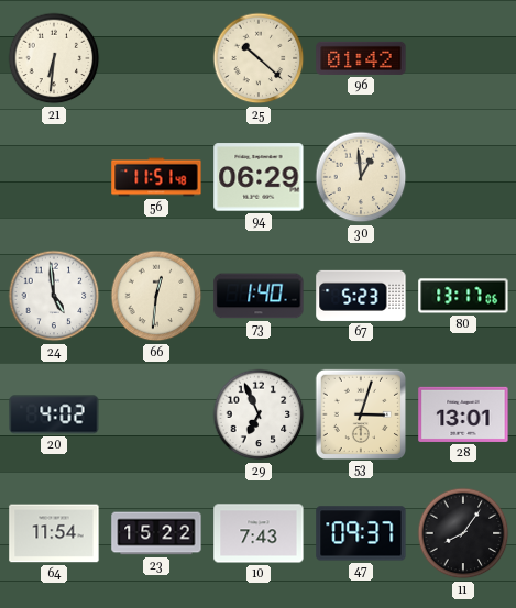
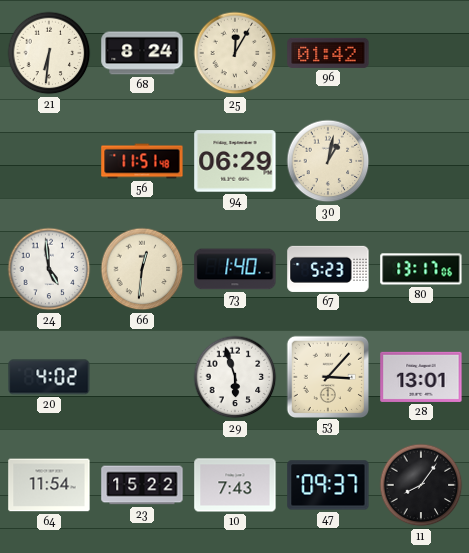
68: none -> 8:24
25: 10:22 -> 12:05
30: 12:59 -> 1:02
29: 6:56 -> 5:57
53: 3:03 -> 3:07
